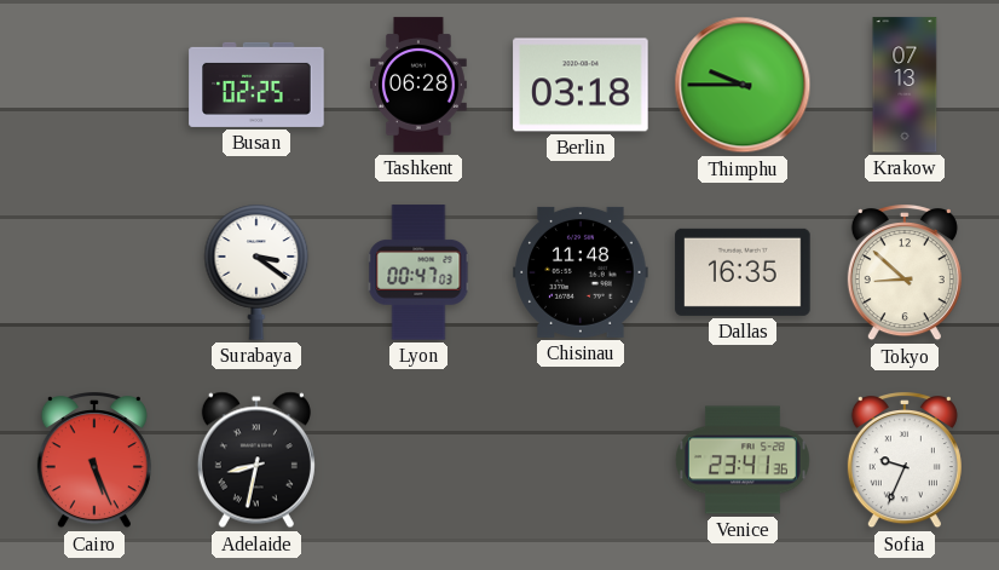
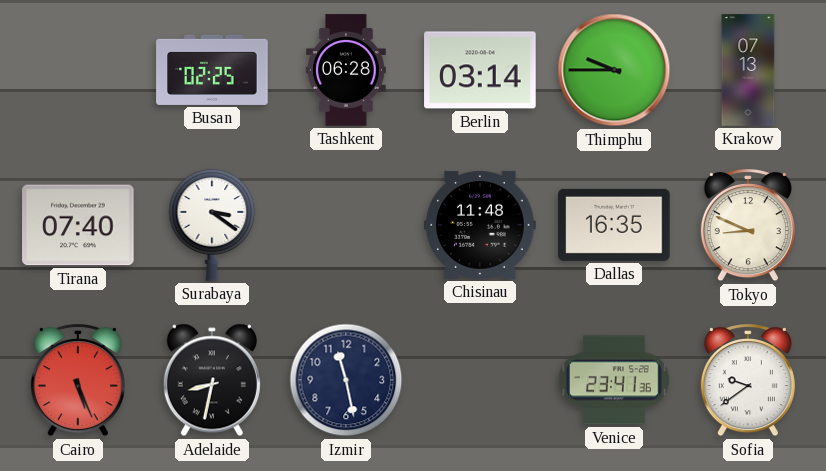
Berlin: 03:18 -> 03:14
Tirana: none -> 07:40
Lyon: 00:47 -> none
Tokyo: 8:52 -> 8:49
Izmir: none -> 11:28
Sofia: 9:34 -> 9:39
